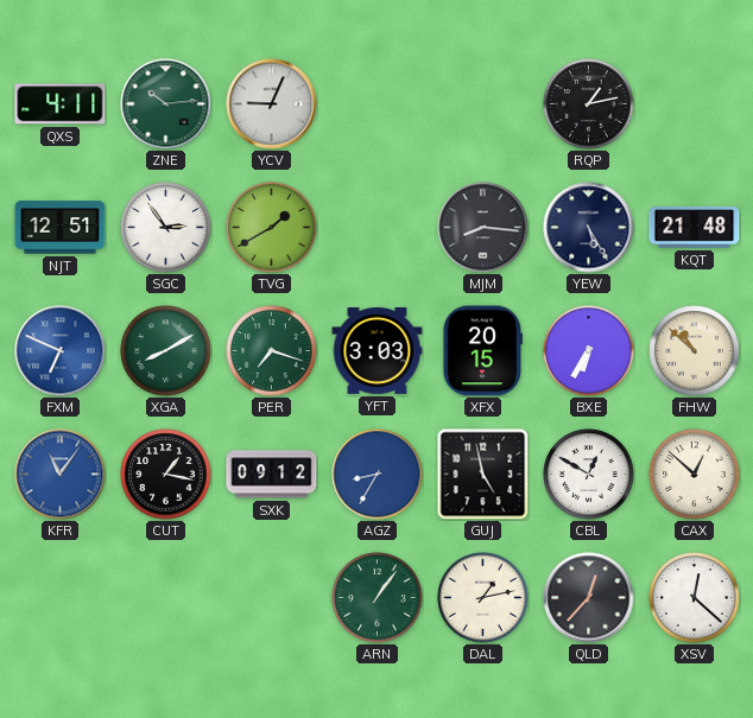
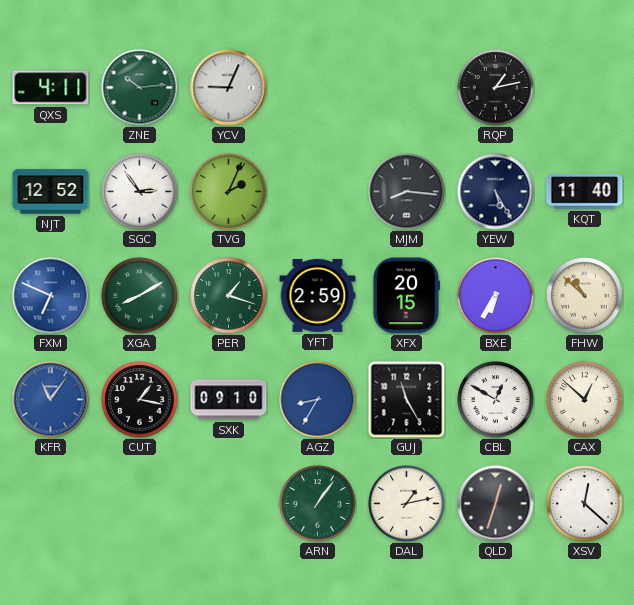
NJT: 12:51 -> 12:52
TVG: 1:40 -> 2:04
KQT: 21:48 -> 11:40
PER: 7:18 -> 1:18
YFT: 3:03 -> 2:59
SXK: 09:12 -> 09:10
GUJ: 4:58 -> 11:25
QLD: 12:37 -> 12:33
